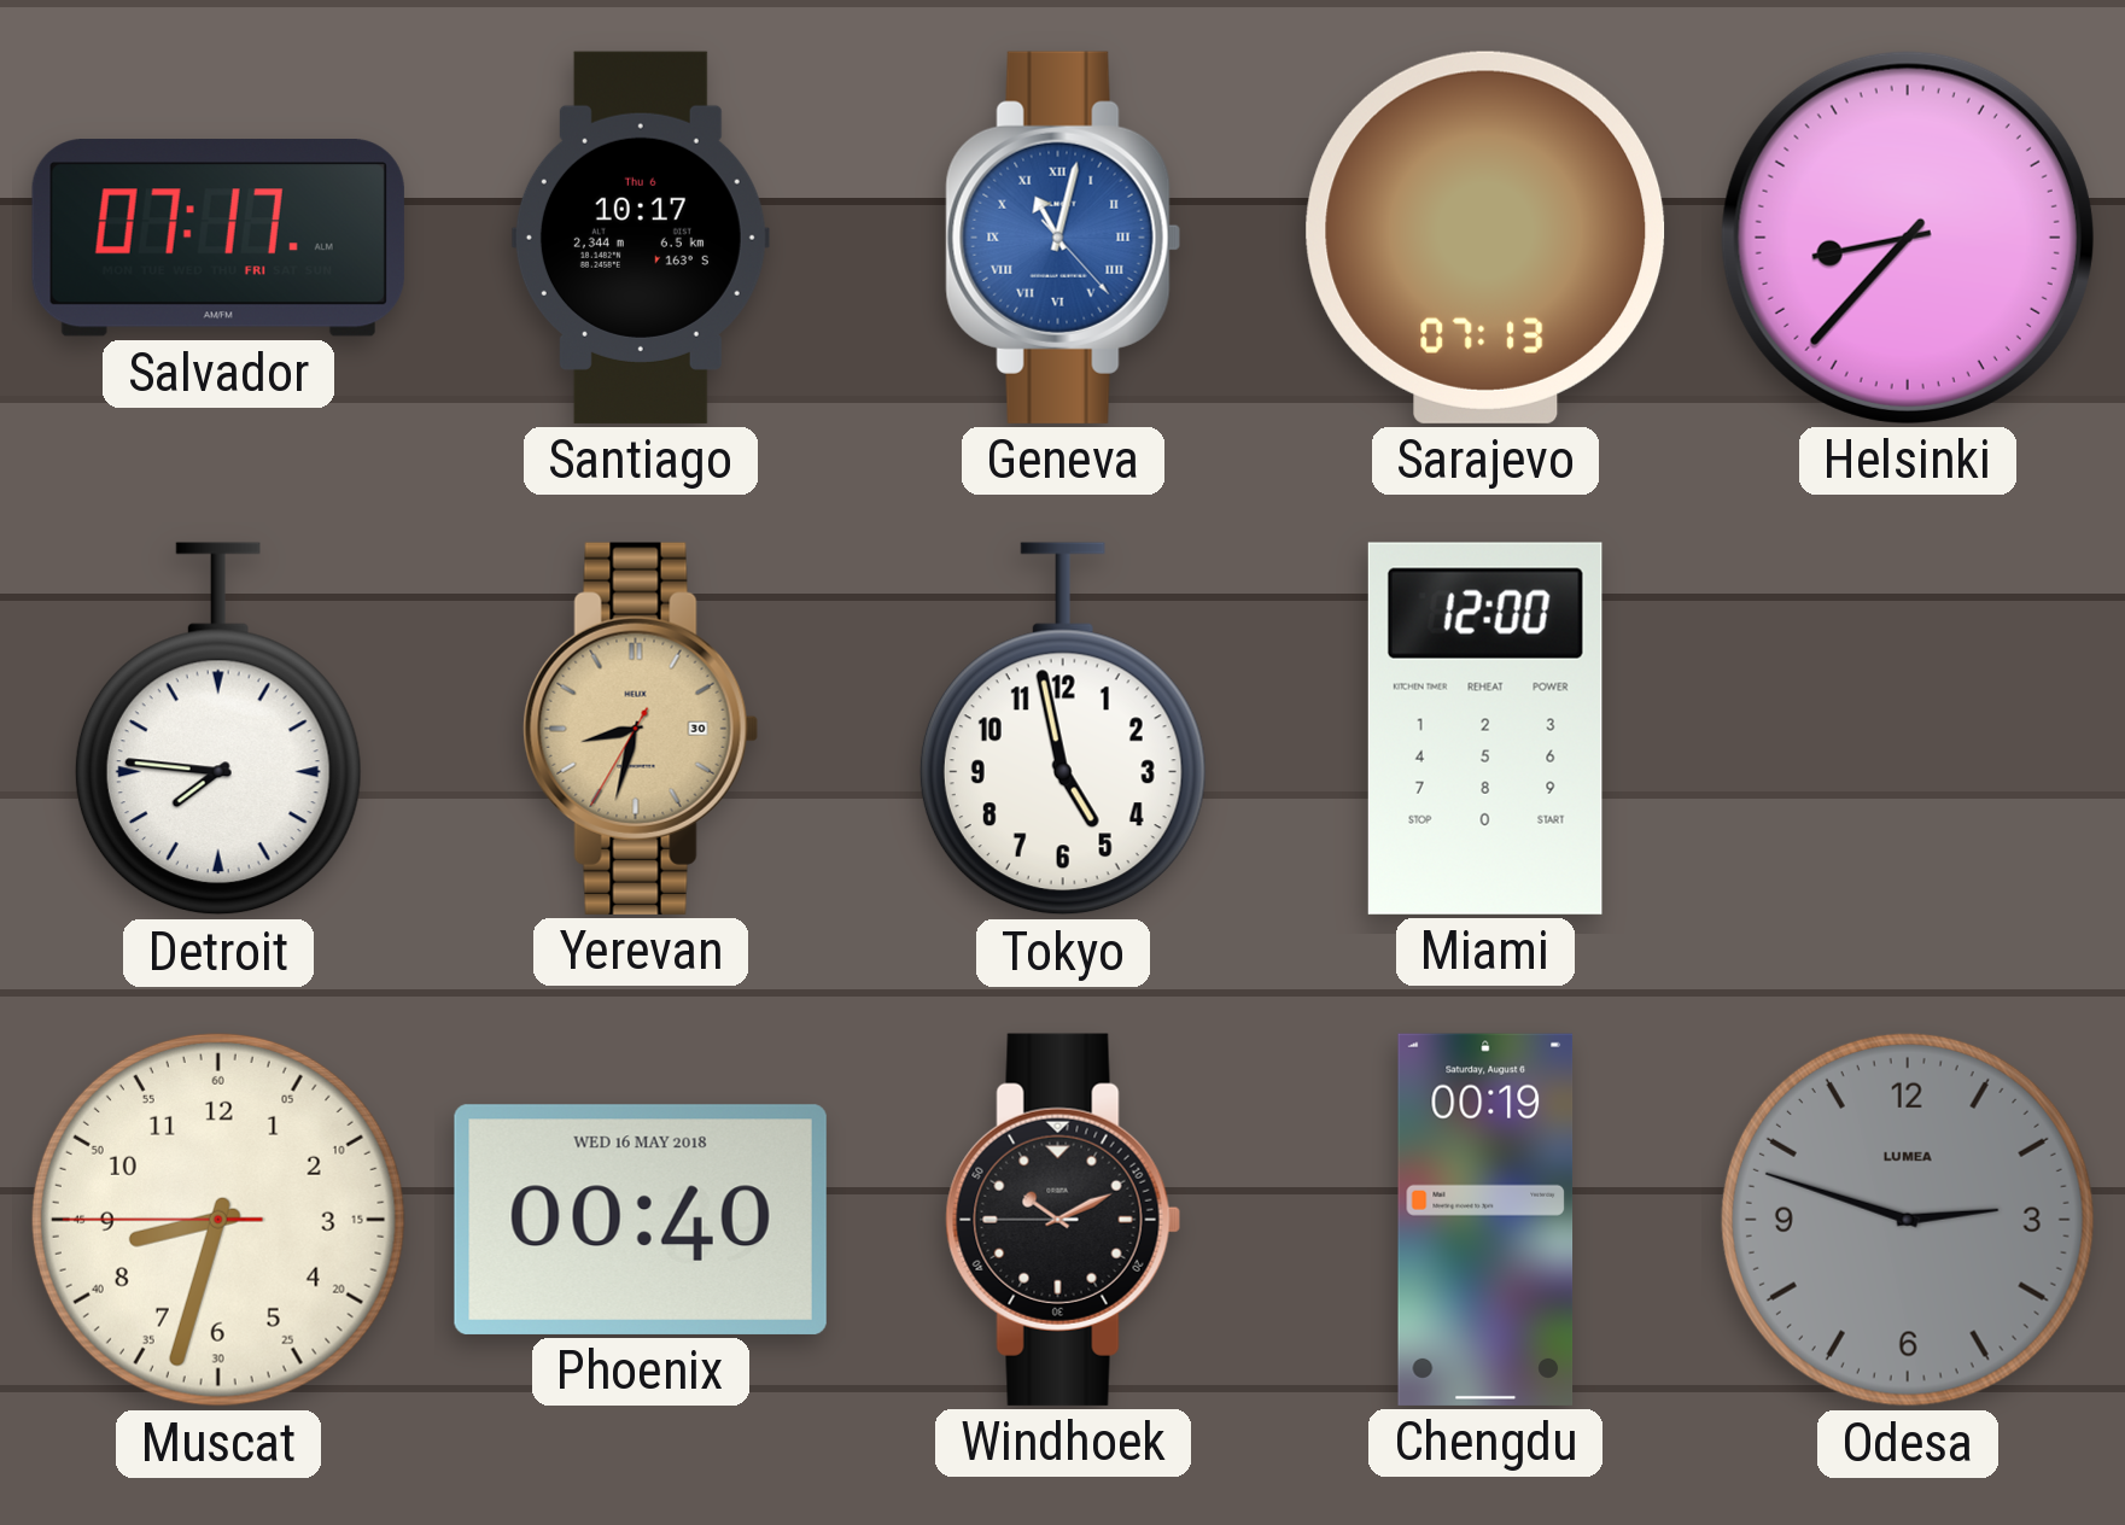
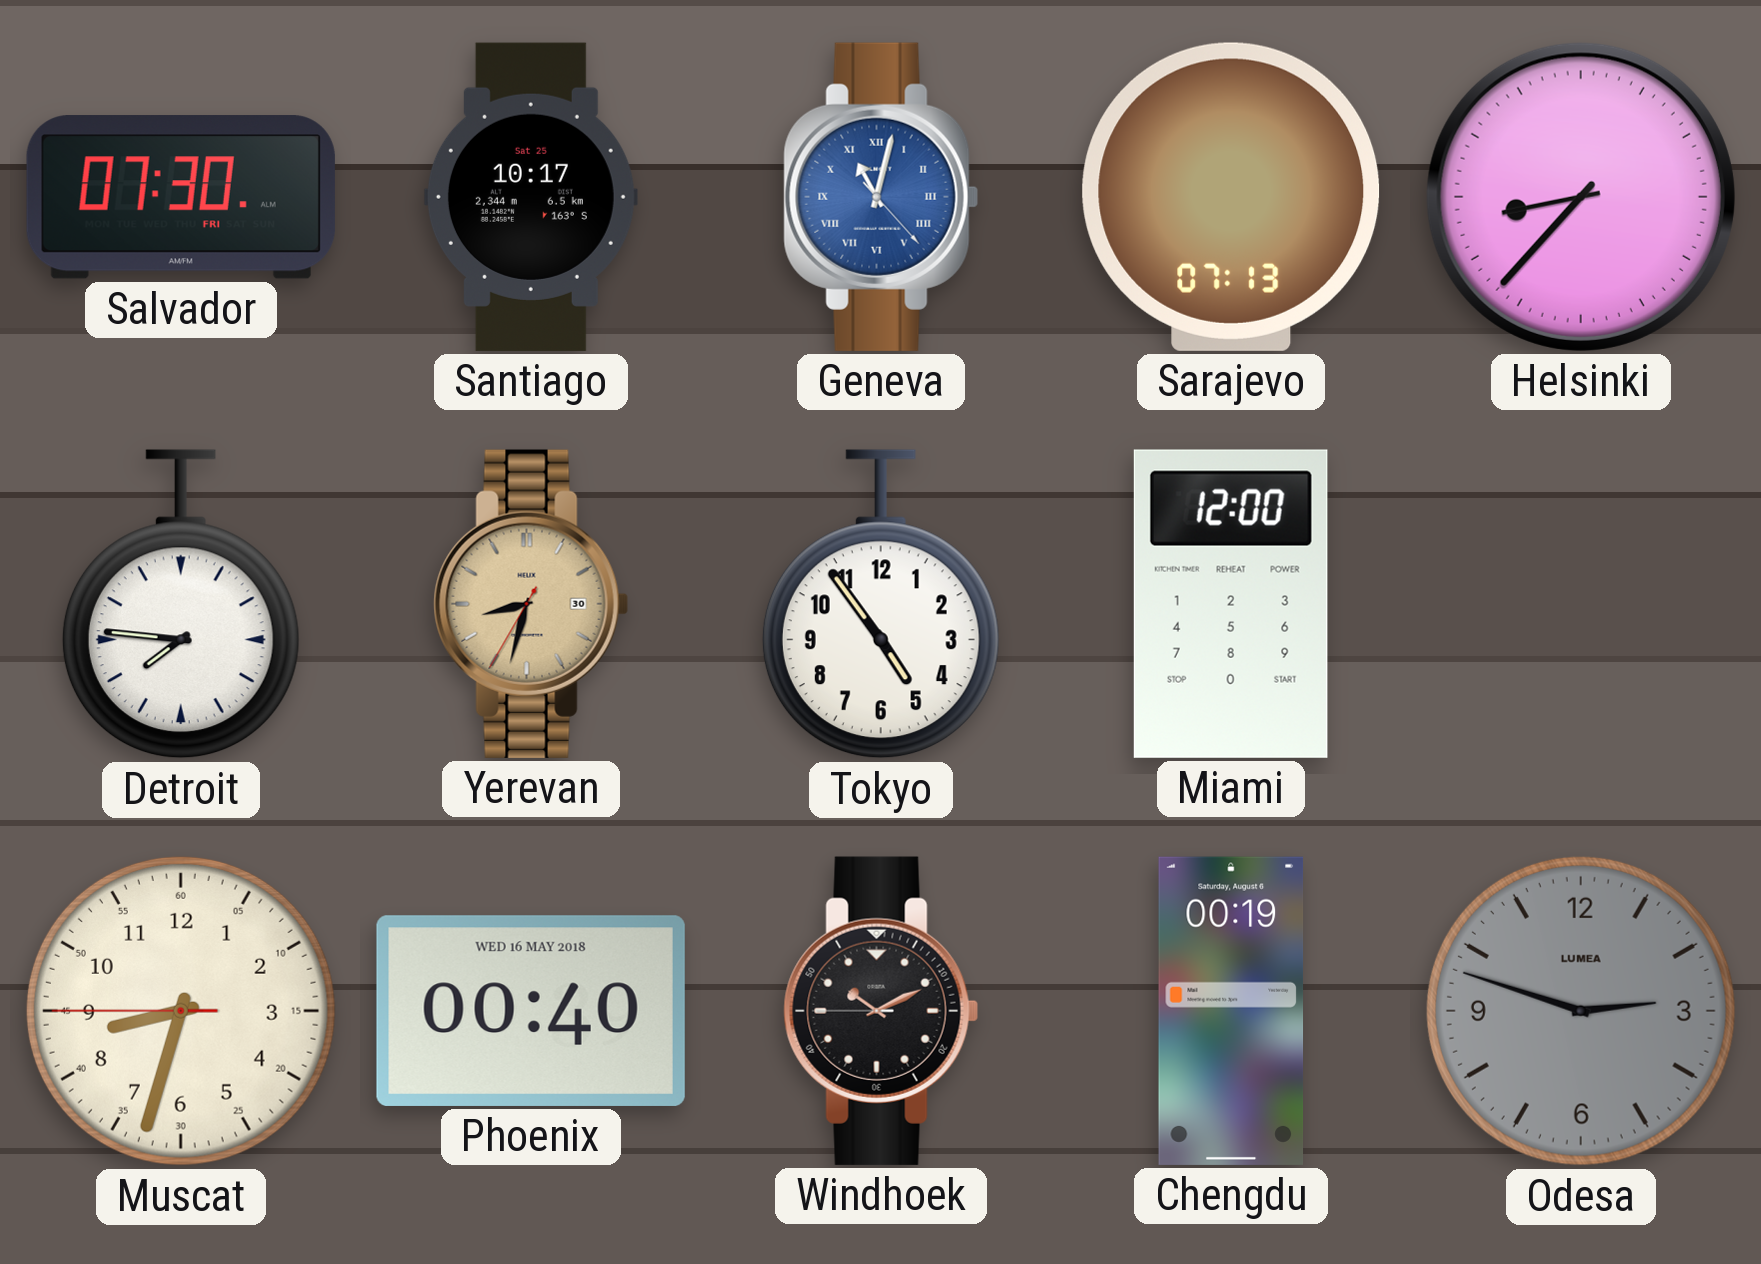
Salvador: 07:17 -> 07:30
Santiago date: Thu 6 -> Sat 25
Tokyo: 4:58 -> 4:54
